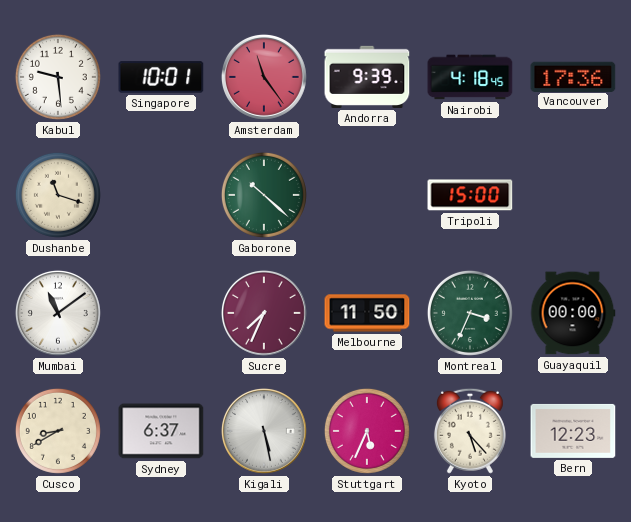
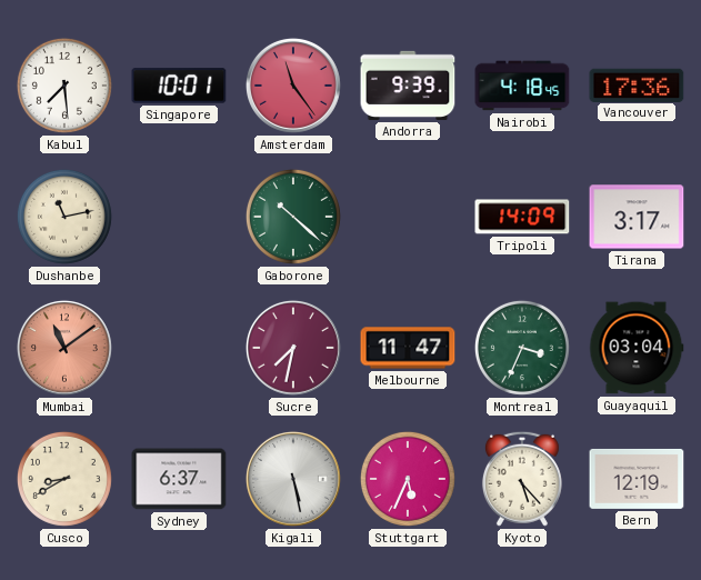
Kabul: 9:29 -> 7:29
Dushanbe: 11:18 -> 11:13
Tripoli: 15:00 -> 14:09
Tirana: none -> 3:17
Mumbai dial: white -> salmon
Sucre: 7:34 -> 7:32
Melbourne: 11:50 -> 11:47
Guayaquil: 00:00 -> 03:04
Bern: 12:23 -> 12:19
